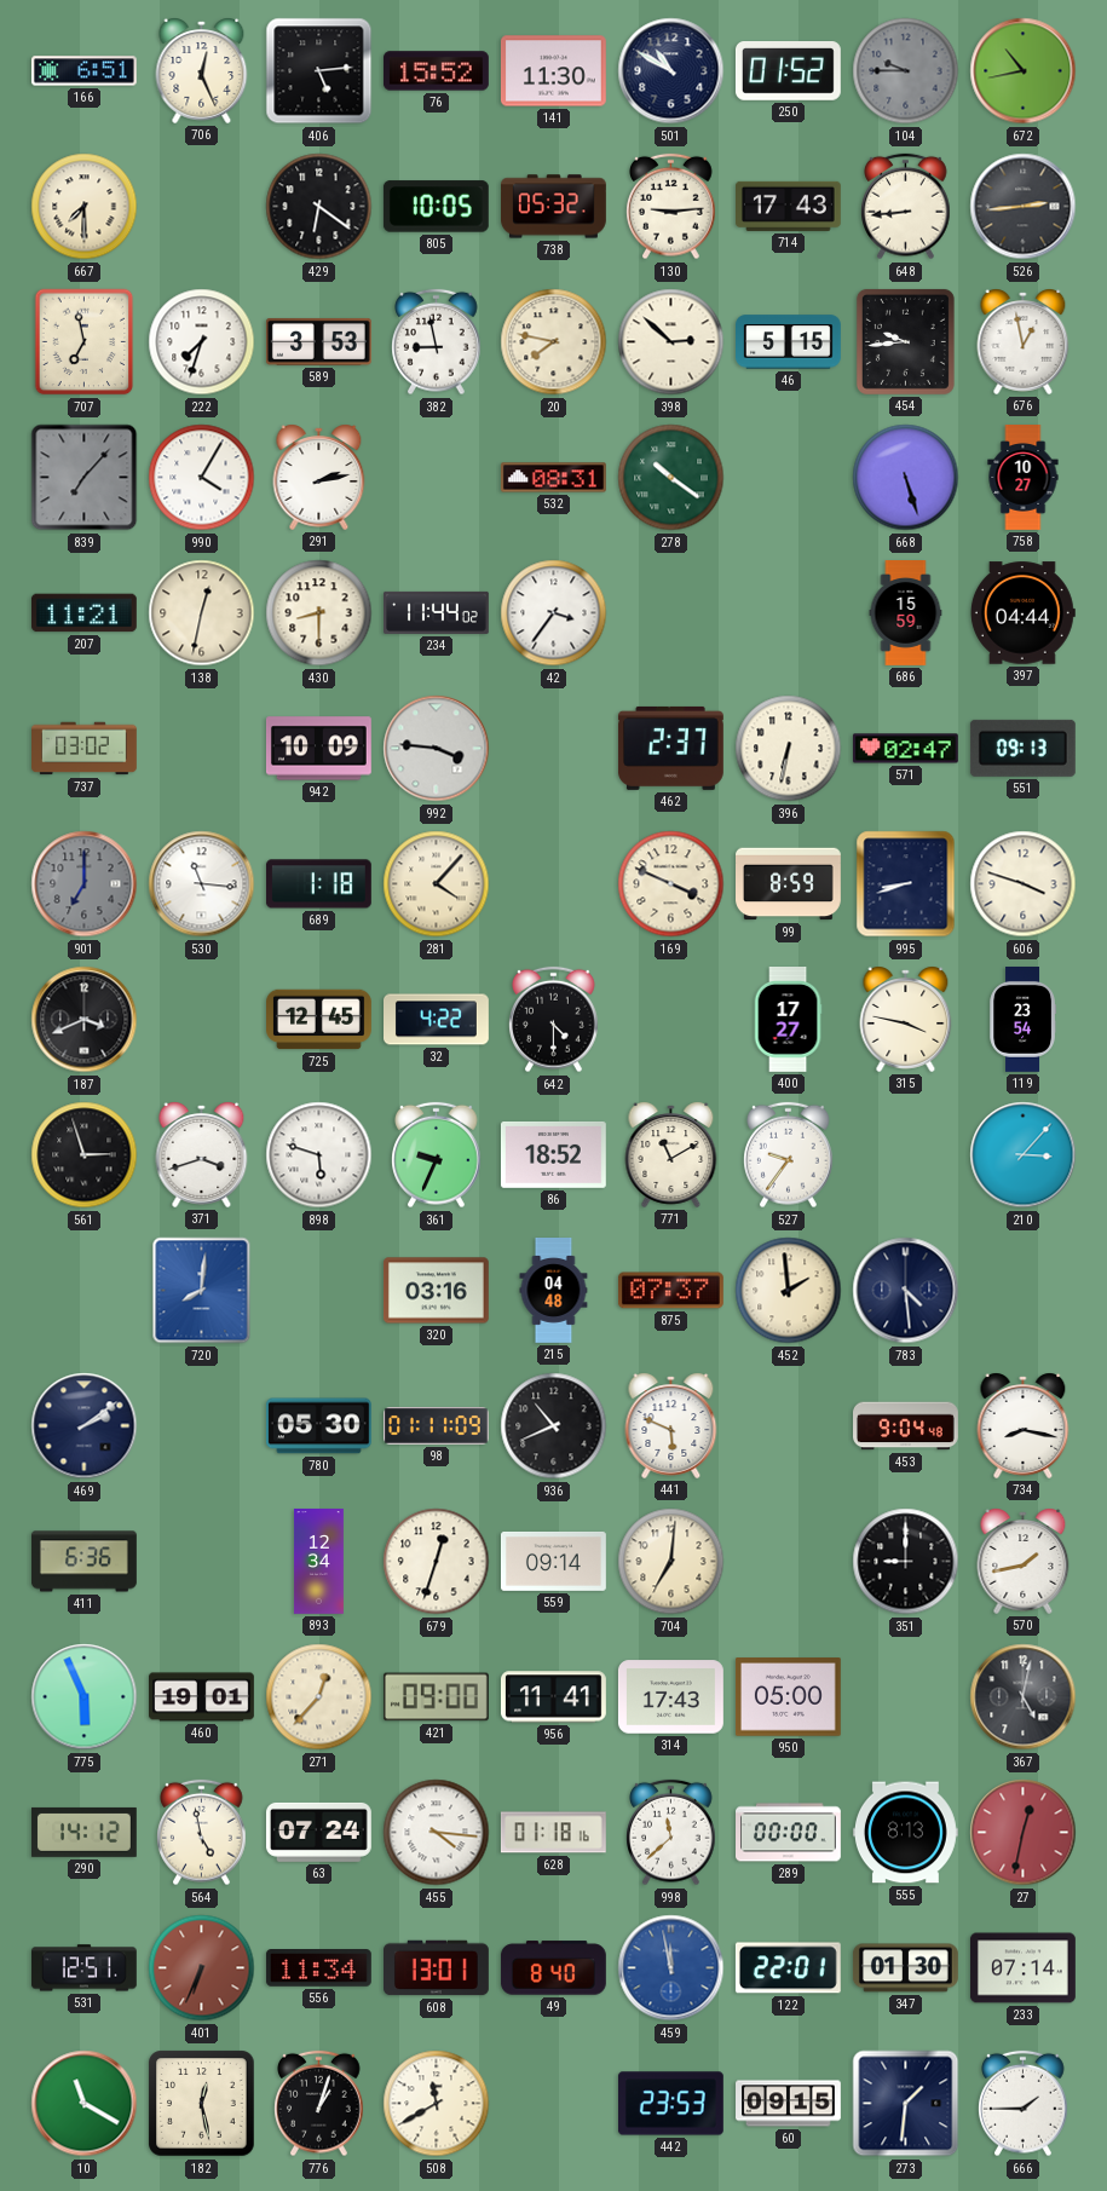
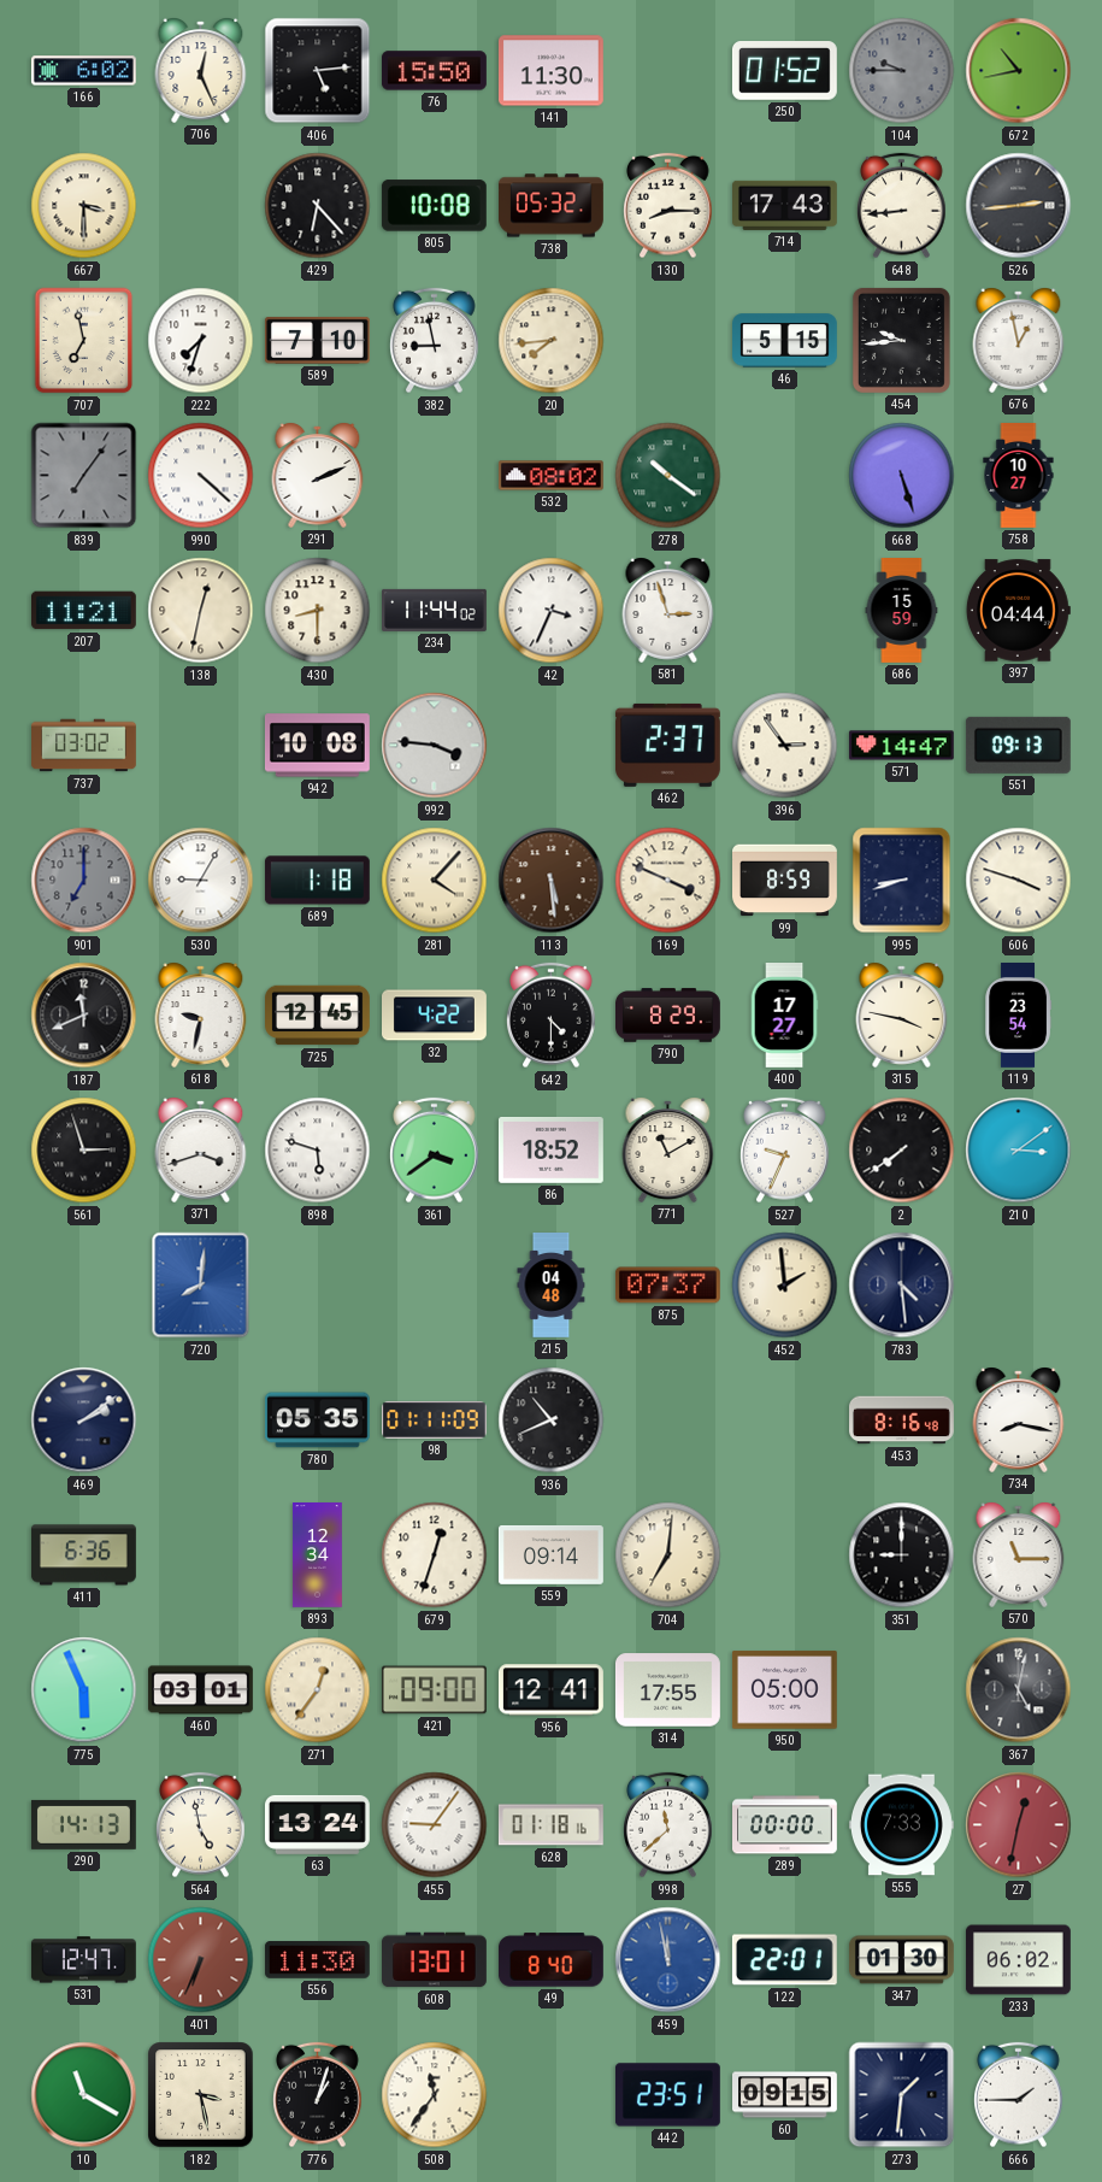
166: 6:51 -> 6:02
76: 15:52 -> 15:50
501: 10:50 -> none
667: 7:30 -> 3:30
429: 6:21 -> 6:23
805: 10:05 -> 10:08
130: 9:14 -> 8:15
589: 3:53 -> 7:10
20: 7:47 -> 7:44
398: 2:52 -> none
839: 7:07 -> 7:06
990: 4:05 -> 4:22
291: 2:13 -> 2:11
532: 08:31 -> 08:02
42: 3:36 -> 3:34
581: none -> 2:57
942: 10:09 -> 10:08
396: 6:32 -> 2:54
571: 02:47 -> 14:47
530: 11:16 -> 9:05
113: none -> 5:29
187: 3:41 -> 11:41
618: none -> 9:32
790: none -> 8:29
361: 9:34 -> 3:39
527: 9:36 -> 9:34
2: none -> 7:39
210: 3:07 -> 3:09
320: 03:16 -> none
780: 05:30 -> 05:35
441: 5:49 -> none
453: 9:04 -> 8:16
570: 1:43 -> 11:15
460: 19:01 -> 03:01
271: 12:37 -> 12:36
956: 11:41 -> 12:41
314: 17:43 -> 17:55
290: 14:12 -> 14:13
63: 07:24 -> 13:24
455: 4:16 -> 9:06
555: 8:13 -> 7:33
531: 12:51 -> 12:47
556: 11:34 -> 11:30
233: 07:14 -> 06:02
182: 12:28 -> 3:28
508: 11:40 -> 11:36
442: 23:53 -> 23:51
